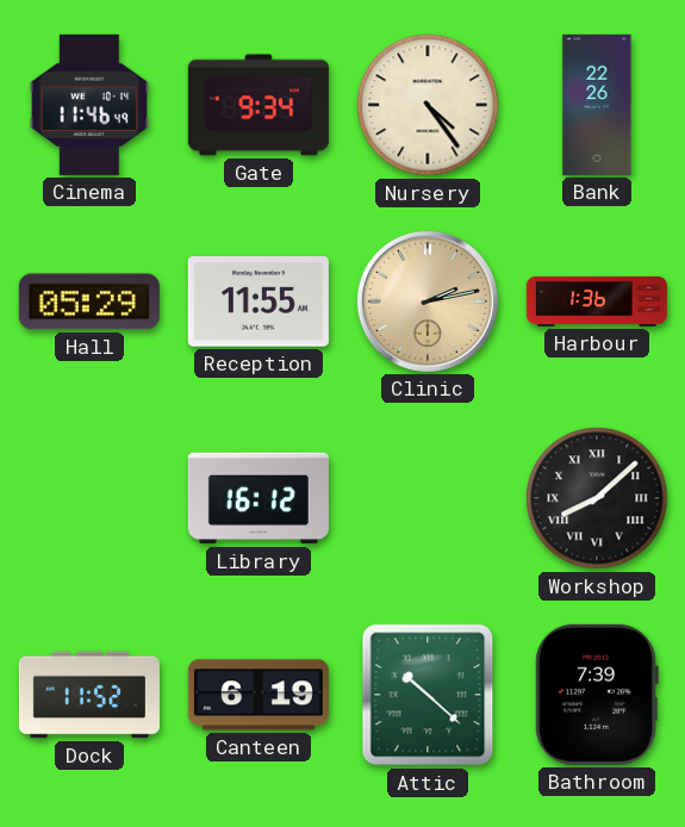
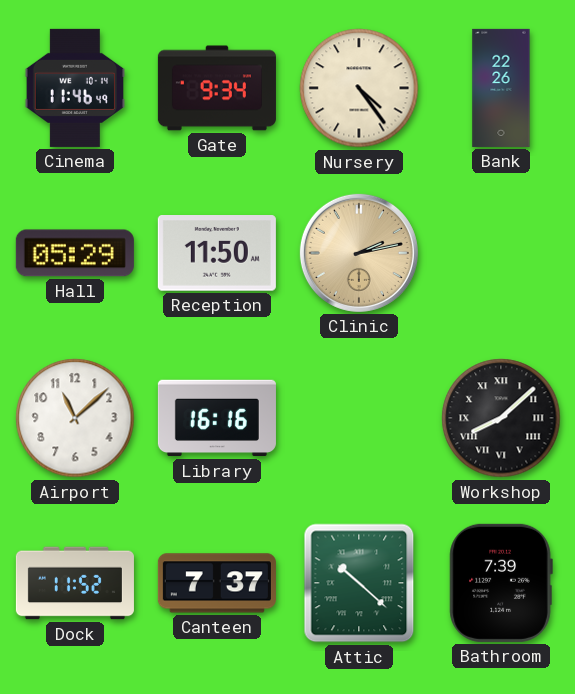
Reception: 11:55 -> 11:50
Harbour: 1:36 -> none
Airport: none -> 11:08
Library: 16:12 -> 16:16
Canteen: 6:19 -> 7:37
